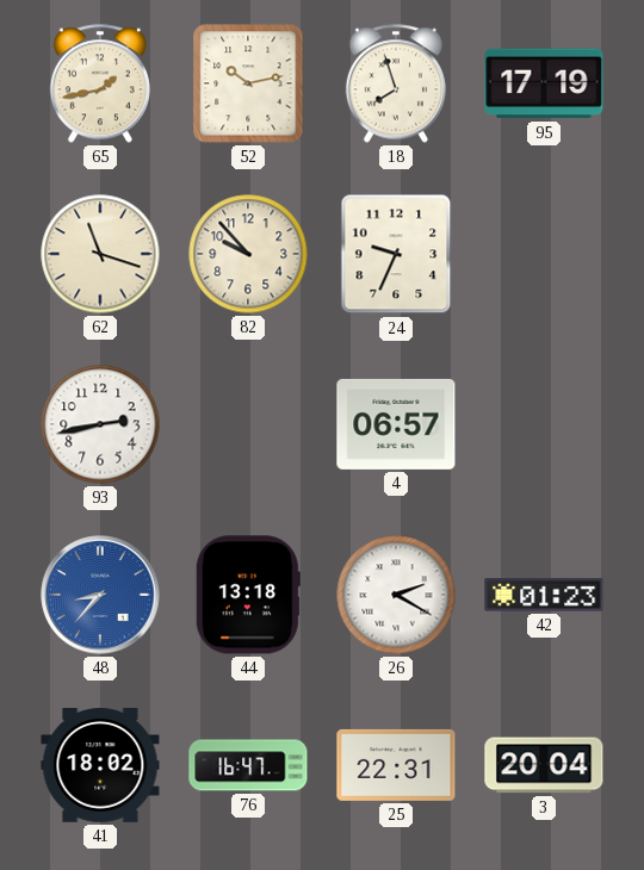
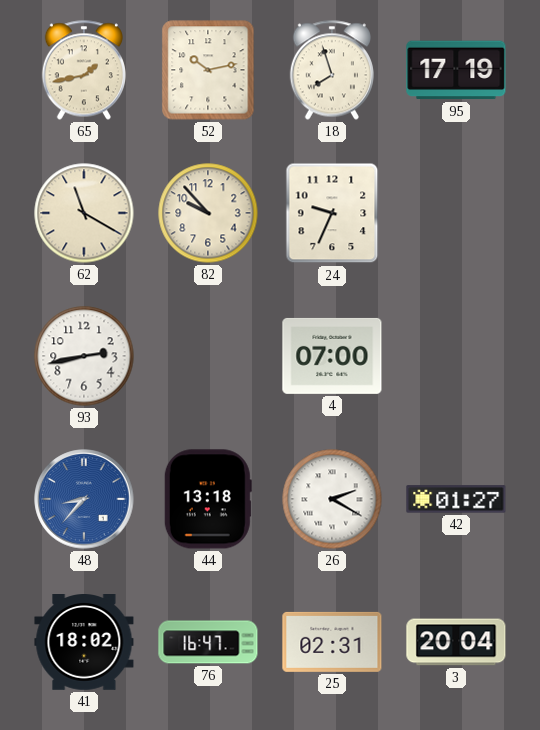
62: 11:18 -> 11:20
4: 06:57 -> 07:00
42: 01:23 -> 01:27
25: 22:31 -> 02:31
